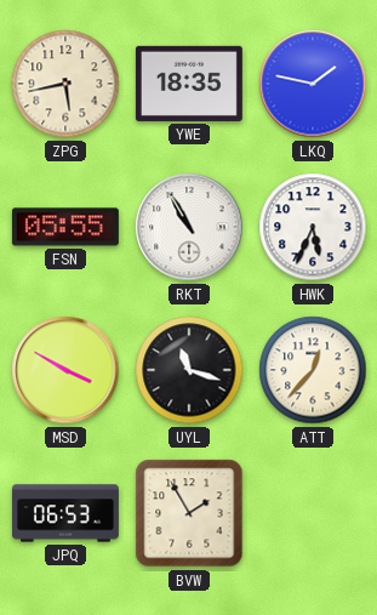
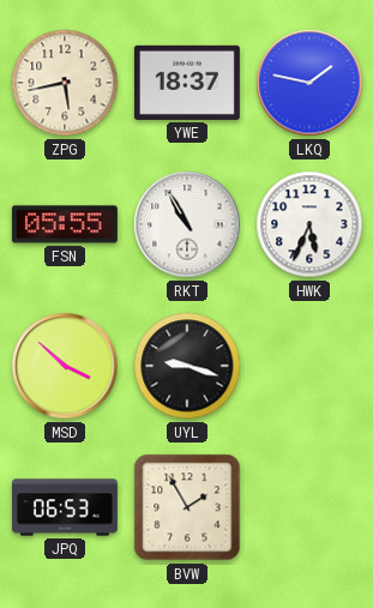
YWE: 18:35 -> 18:37
MSD: 3:50 -> 3:52
UYL: 11:18 -> 9:18
ATT: 12:37 -> none
